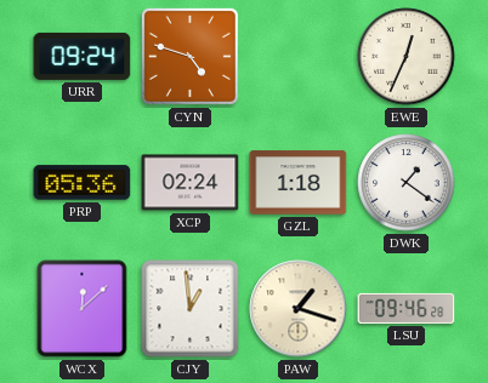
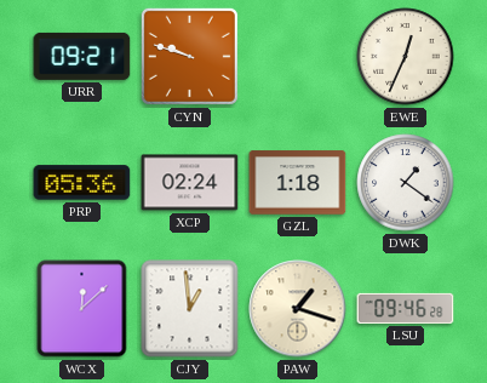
URR: 09:24 -> 09:21
CYN: 4:48 -> 9:48
